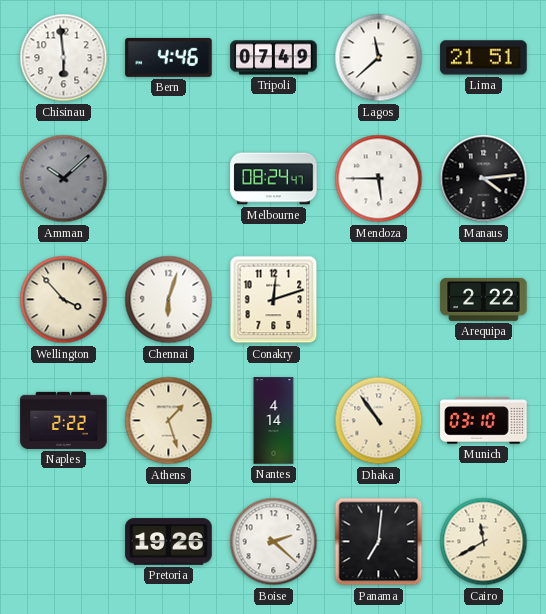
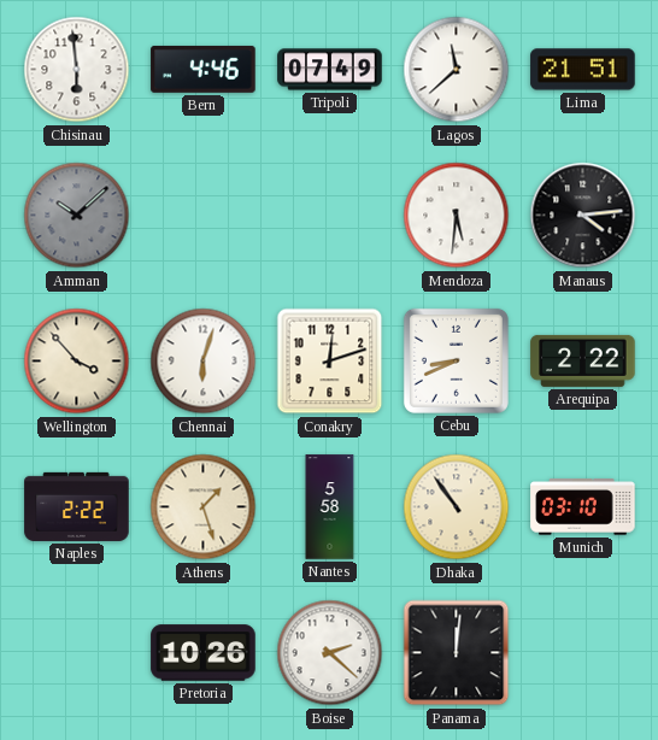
Melbourne: 08:24 -> none
Mendoza: 5:45 -> 5:31
Cebu: none -> 8:41
Nantes: 4:14 -> 5:58
Pretoria: 19:26 -> 10:26
Panama: 7:01 -> 12:01
Cairo: 11:40 -> none
